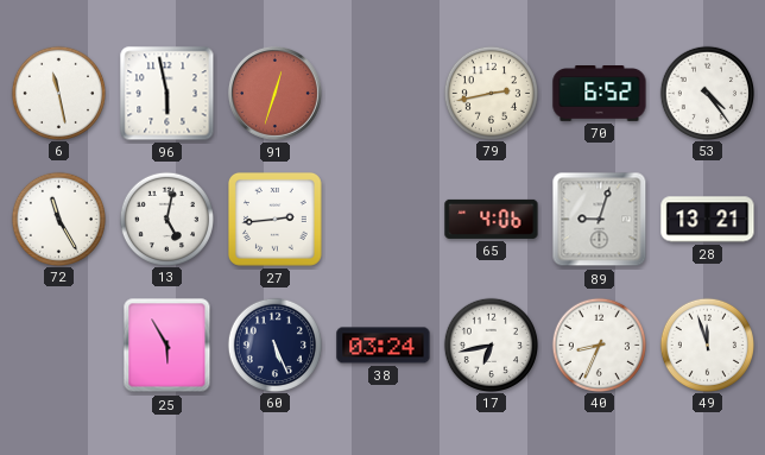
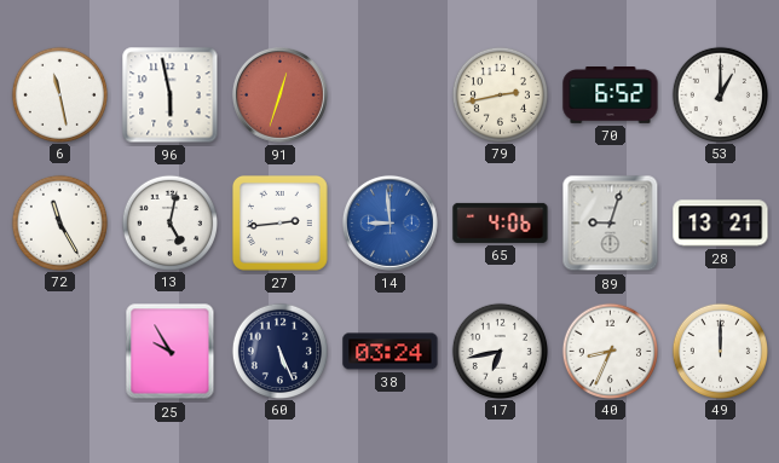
53: 4:24 -> 1:00
14: none -> 8:59
25: 5:55 -> 9:55
49: 11:57 -> 12:00
